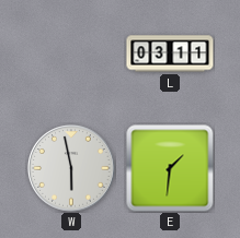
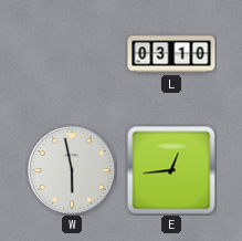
L: 03:11 -> 03:10
E: 1:31 -> 12:44
